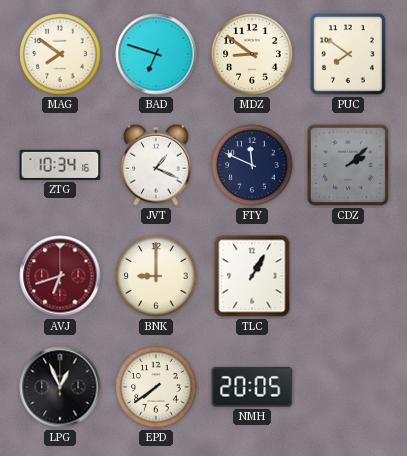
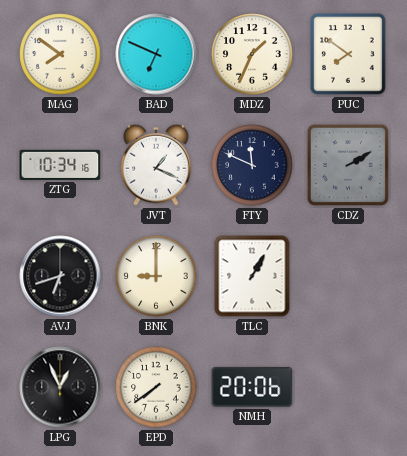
BAD: 6:48 -> 6:49
MDZ: 8:51 -> 1:34
CDZ: 2:08 -> 2:10
AVJ dial: burgundy -> black
NMH: 20:05 -> 20:06
